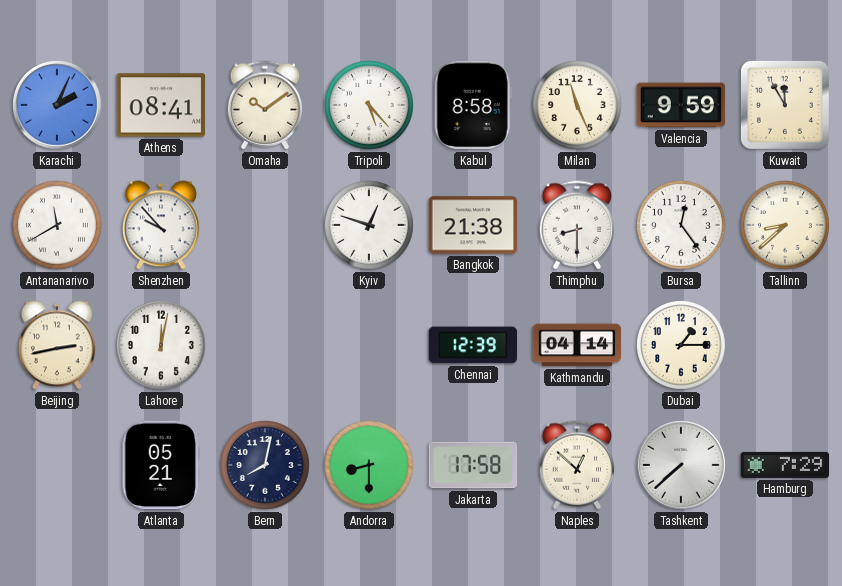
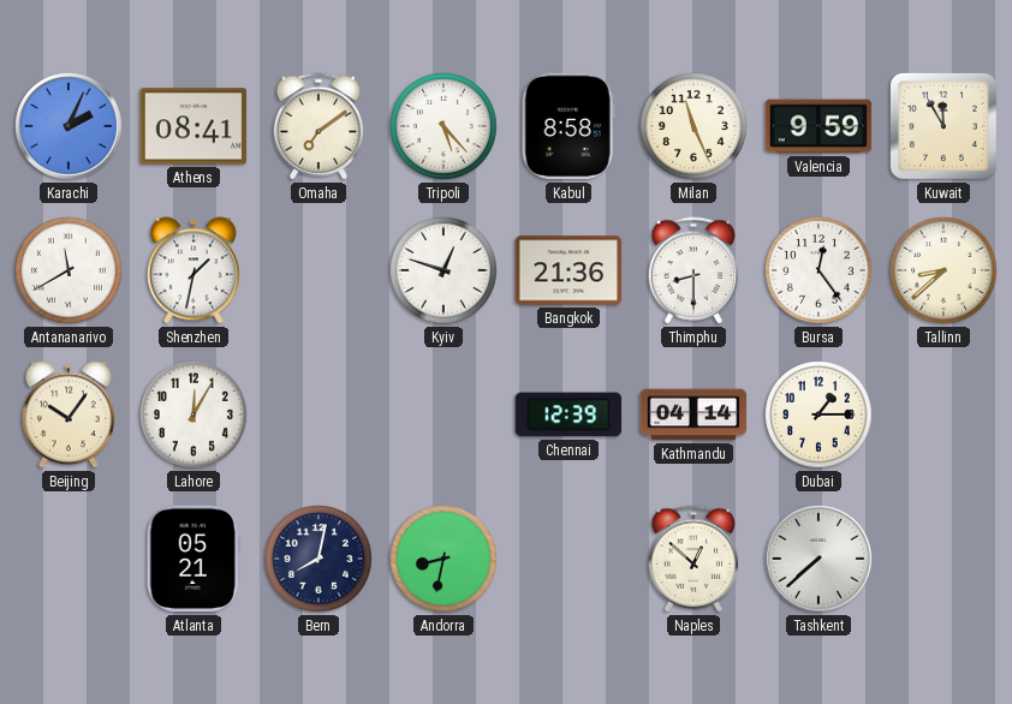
Omaha: 10:09 -> 7:09
Shenzhen: 9:53 -> 1:32
Bangkok: 21:38 -> 21:36
Beijing: 2:43 -> 10:06
Lahore: 12:02 -> 12:05
Andorra: 8:30 -> 8:32
Jakarta: 17:58 -> none
Hamburg: 7:29 -> none
